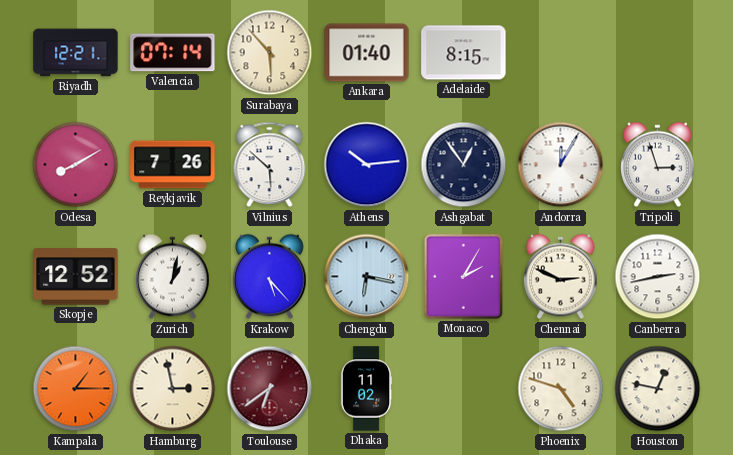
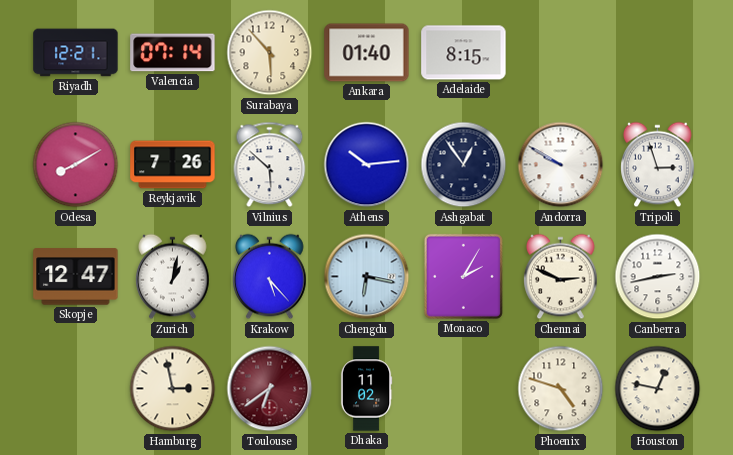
Andorra: 12:05 -> 9:50
Skopje: 12:52 -> 12:47
Kampala: 1:15 -> none
